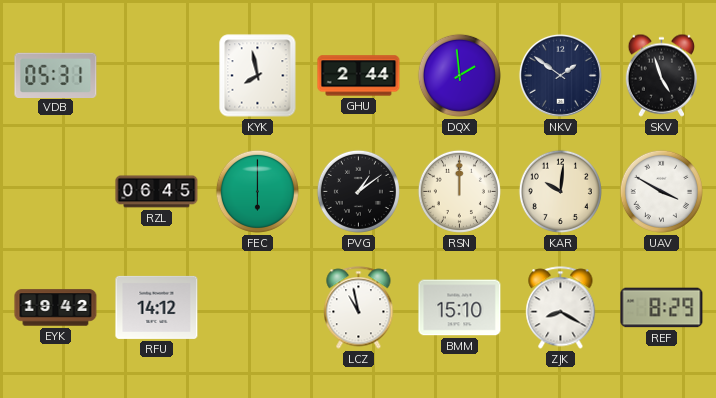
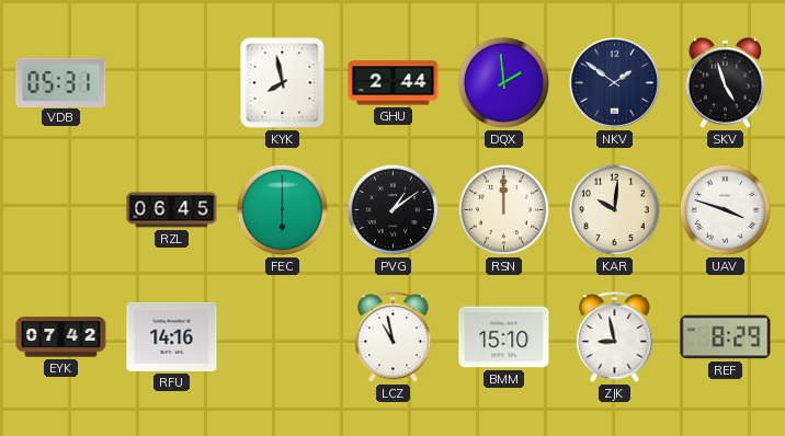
UAV: 3:50 -> 3:48
EYK: 19:42 -> 07:42
RFU: 14:12 -> 14:16
ZJK: 8:20 -> 8:58
